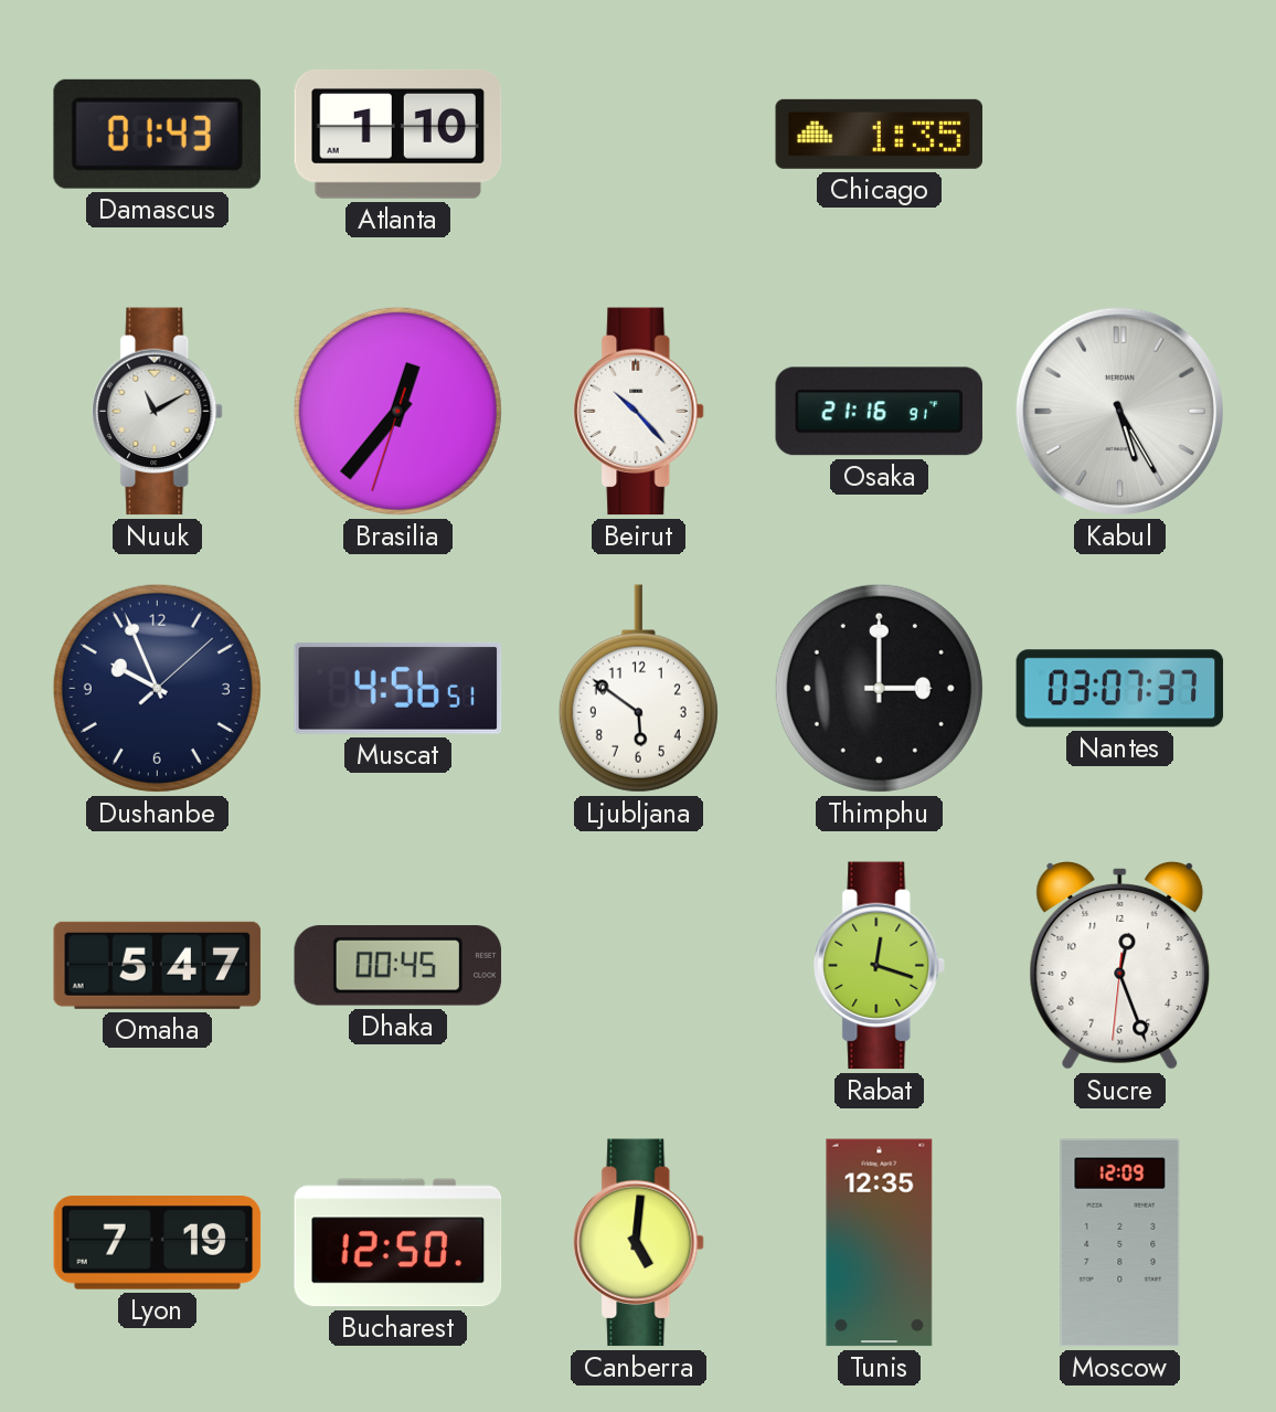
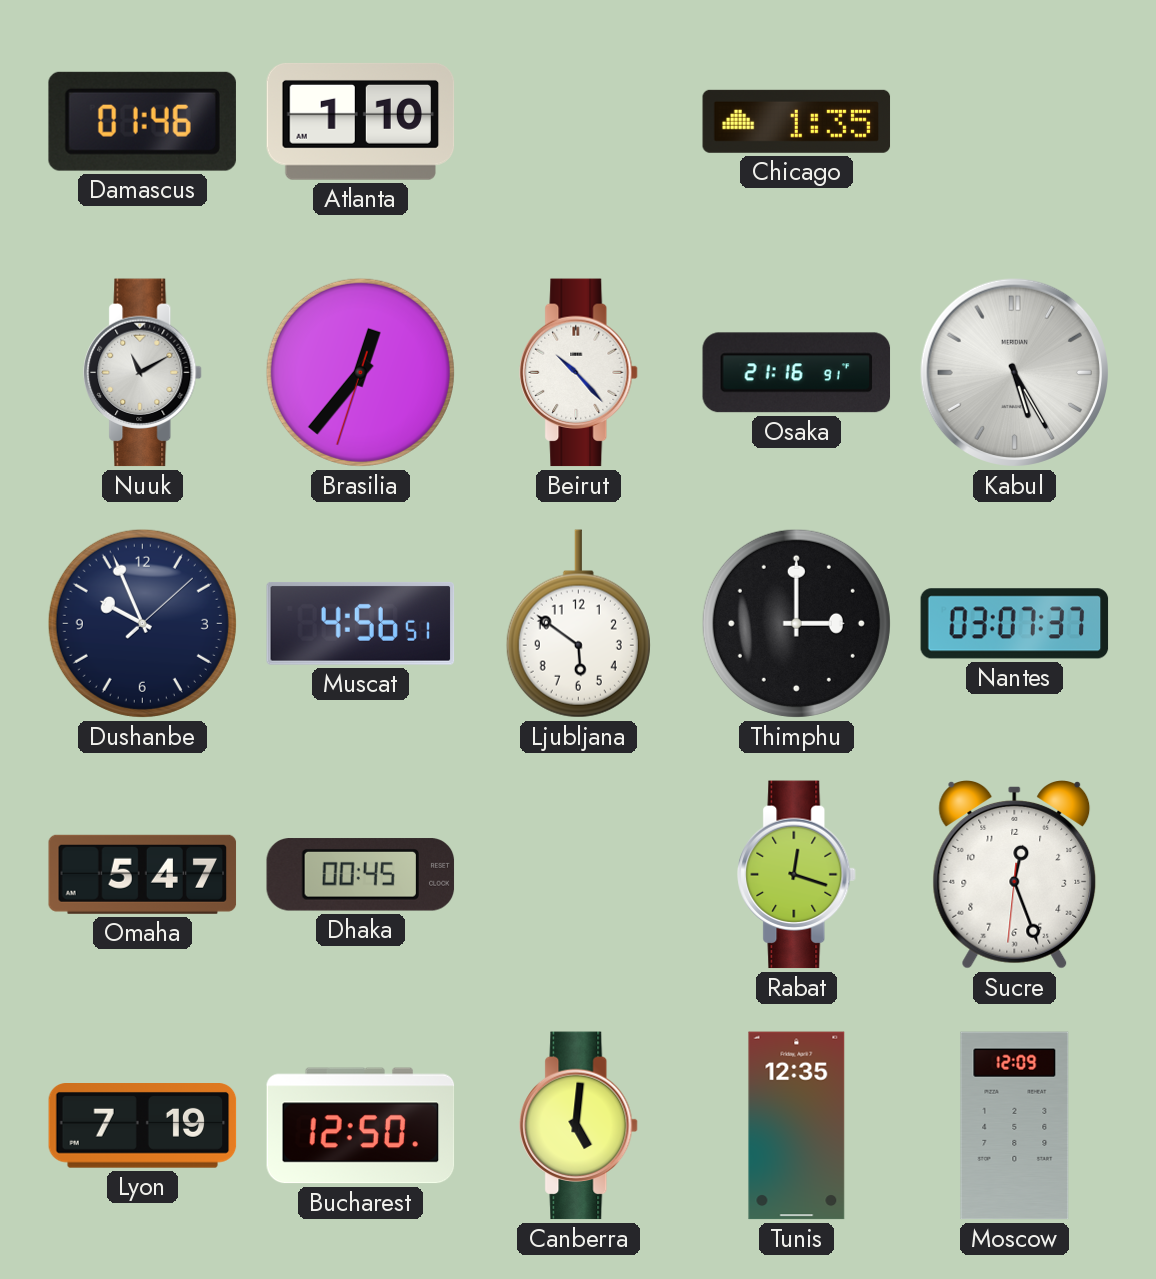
Damascus: 01:43 -> 01:46
